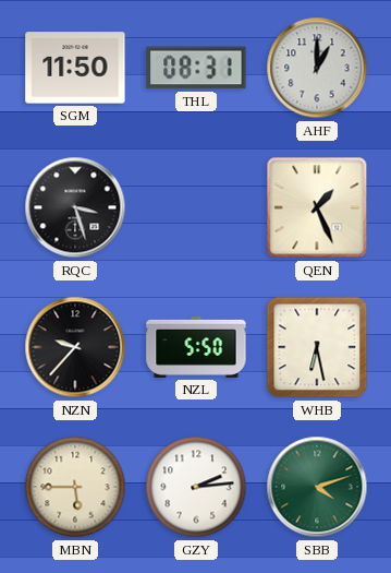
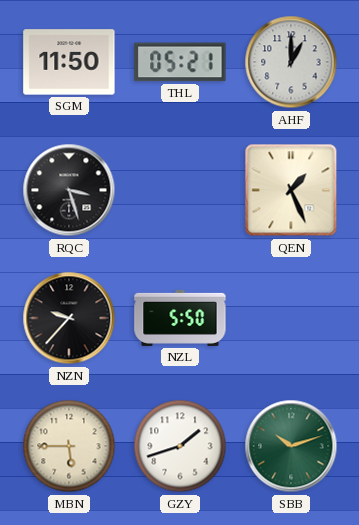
THL: 08:31 -> 05:21
WHB: 6:28 -> none
GZY: 2:14 -> 1:42
SBB: 4:12 -> 10:12
